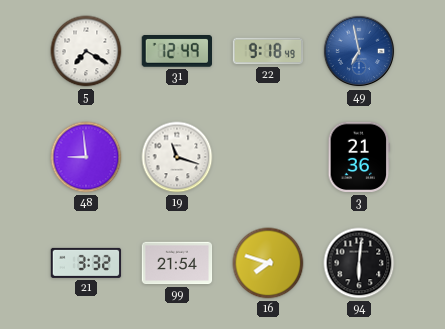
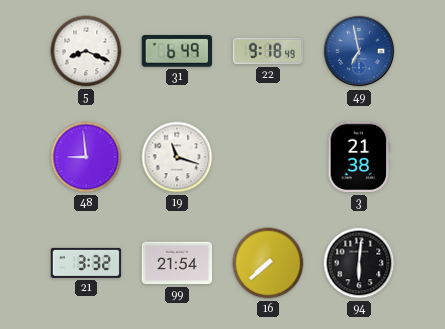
5: 7:20 -> 8:19
31: 12:49 -> 6:49
3: 21:36 -> 21:38
16: 7:48 -> 7:38
